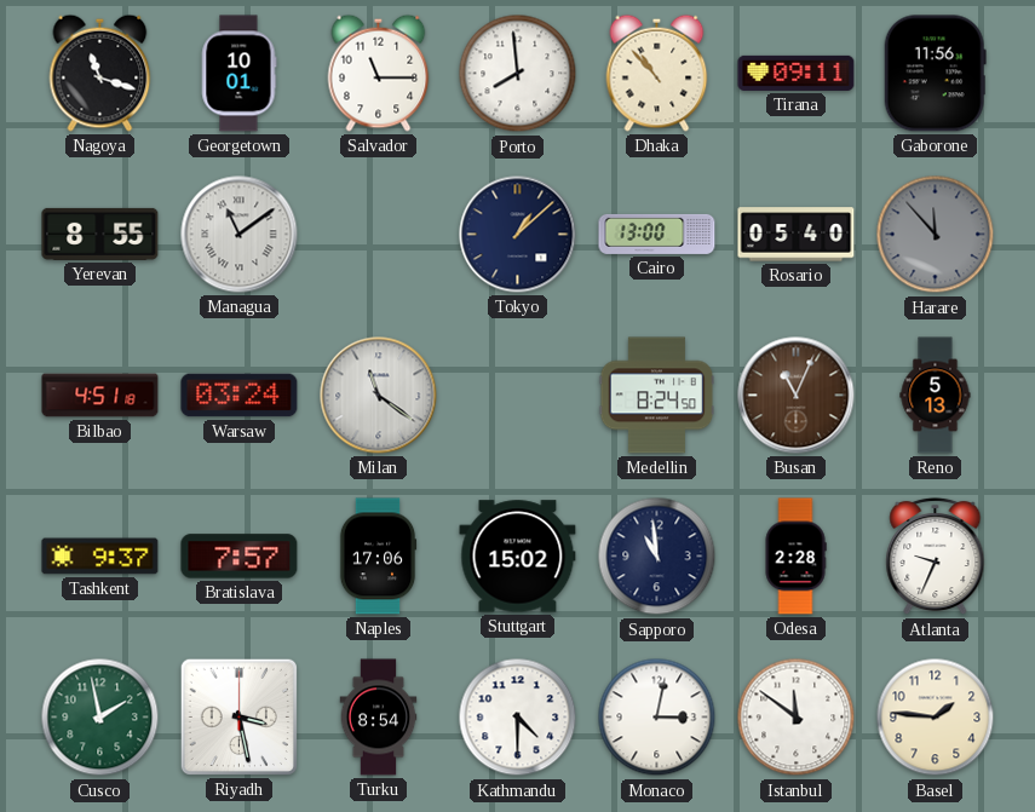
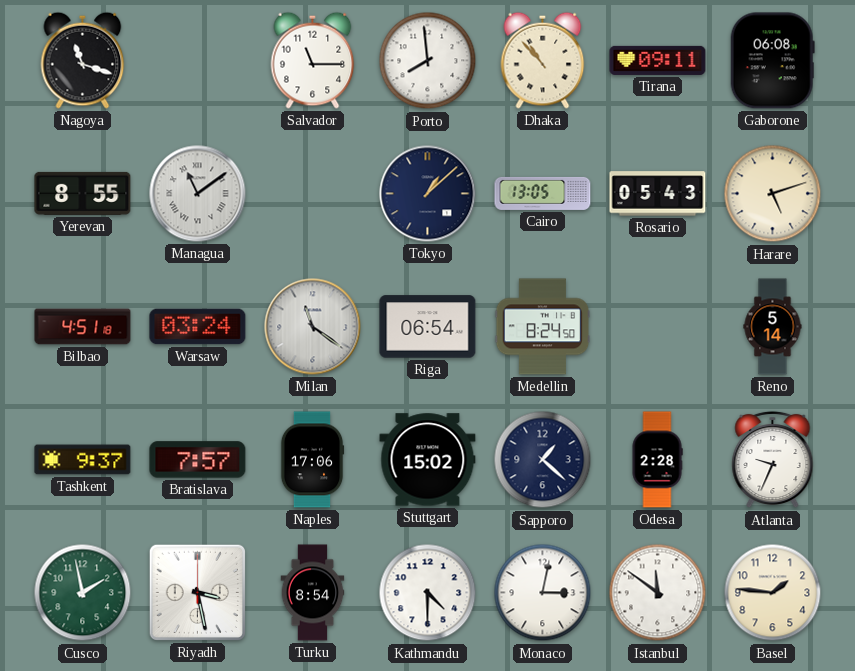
Georgetown: 10:01 -> none
Gaborone: 11:56 -> 06:08
Cairo: 13:00 -> 13:05
Rosario: 05:40 -> 05:43
Harare: 11:53 -> 5:12
Harare dial: grey -> cream
Riga: none -> 06:54
Busan: 11:04 -> none
Reno: 5:13 -> 5:14
Sapporo: 10:59 -> 1:22
